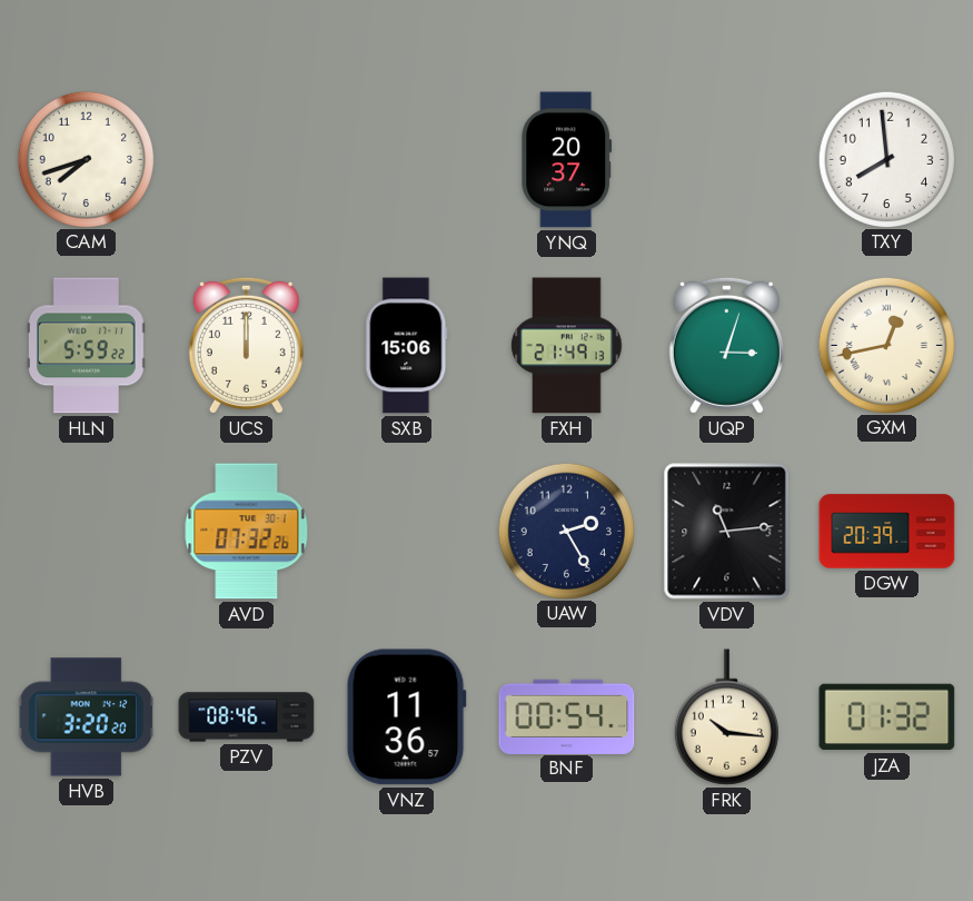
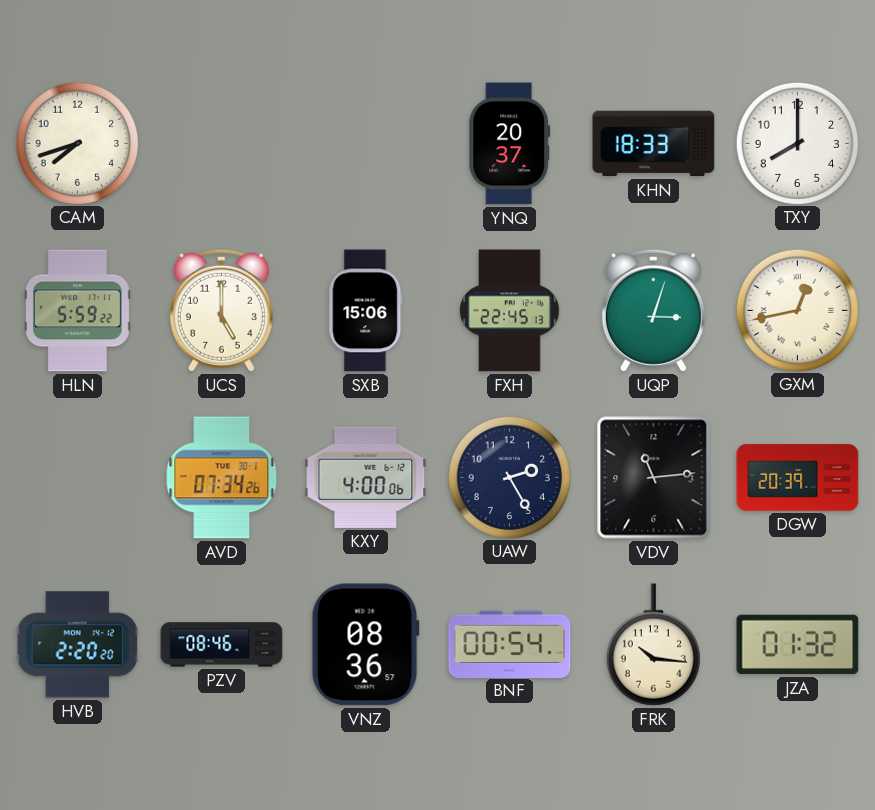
KHN: none -> 18:33
TXY: 7:59 -> 8:00
UCS: 12:00 -> 5:00
FXH: 21:49 -> 22:45
AVD: 07:32 -> 07:34
KXY: none -> 4:00
HVB: 3:20 -> 2:20
VNZ: 11:36 -> 08:36
